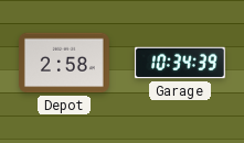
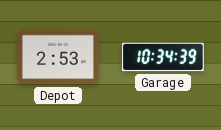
Depot: 2:58 -> 2:53
